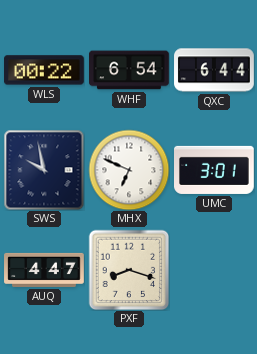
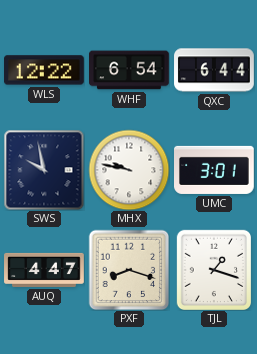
WLS: 00:22 -> 12:22
MHX: 6:49 -> 9:47
TJL: none -> 1:18
